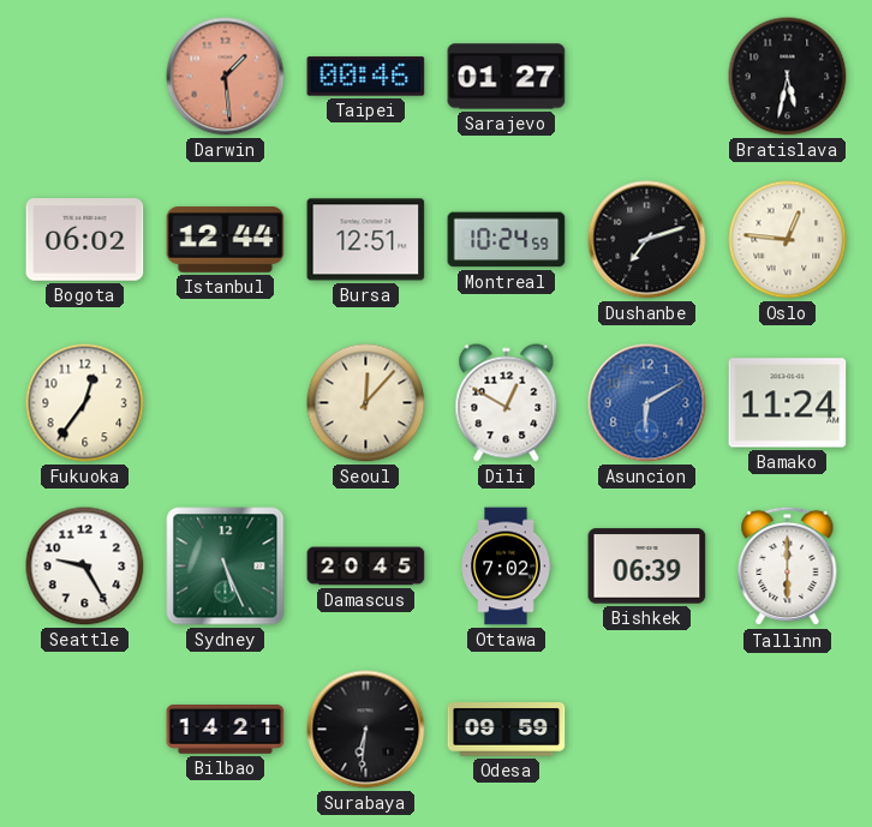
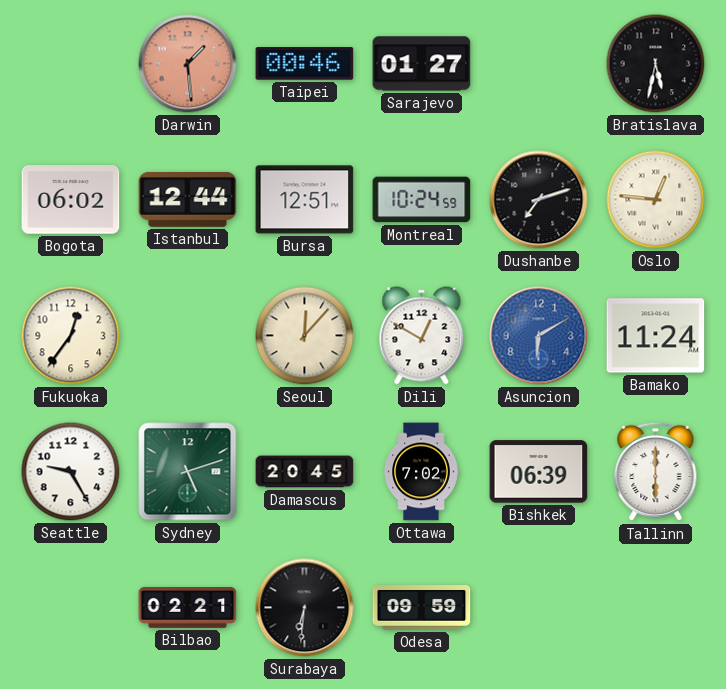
Sydney: 5:26 -> 5:12
Bilbao: 14:21 -> 02:21
